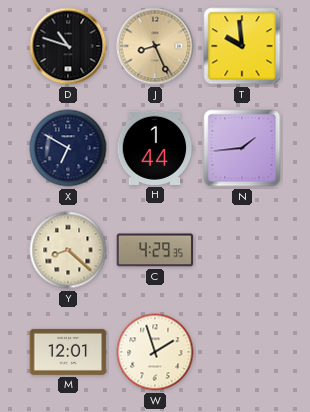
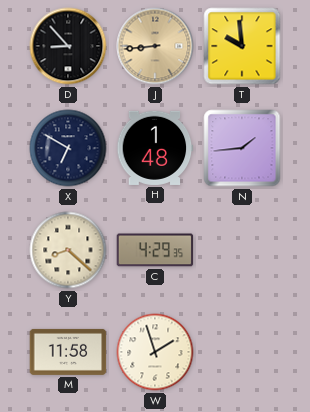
D: 10:48 -> 8:53
J: 8:26 -> 8:44
H: 1:44 -> 1:48
M: 12:01 -> 11:58
